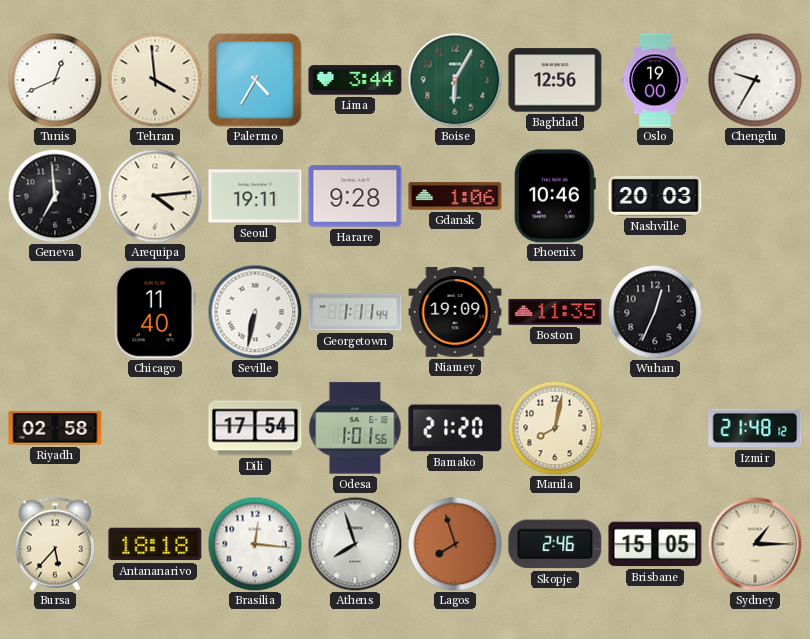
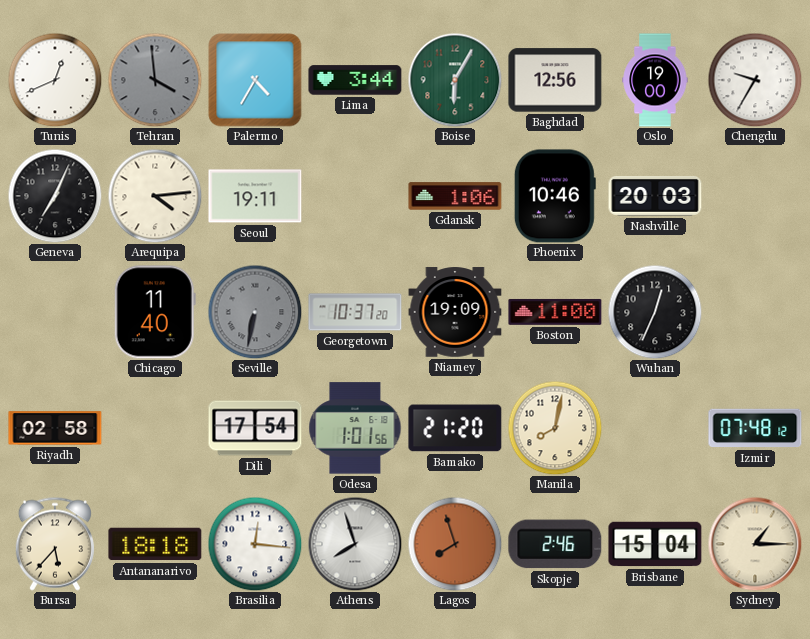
Tehran dial: cream -> grey
Geneva: 6:59 -> 7:04
Harare: 9:28 -> none
Seville dial: white -> grey
Georgetown: 1:11 -> 10:37
Boston: 11:35 -> 11:00
Izmir: 21:48 -> 07:48
Brisbane: 15:05 -> 15:04
